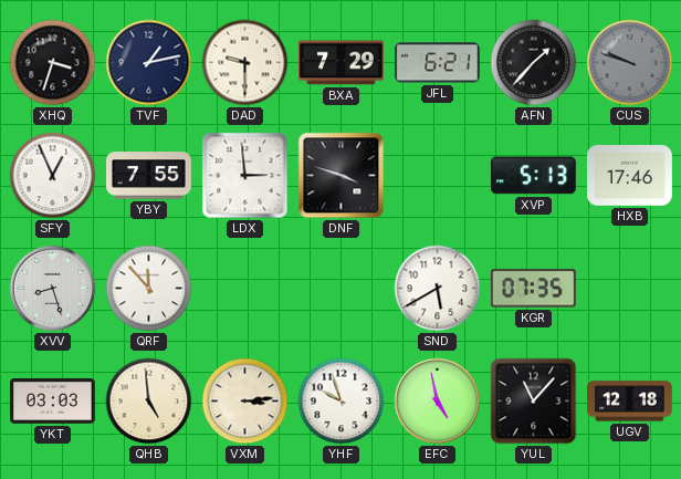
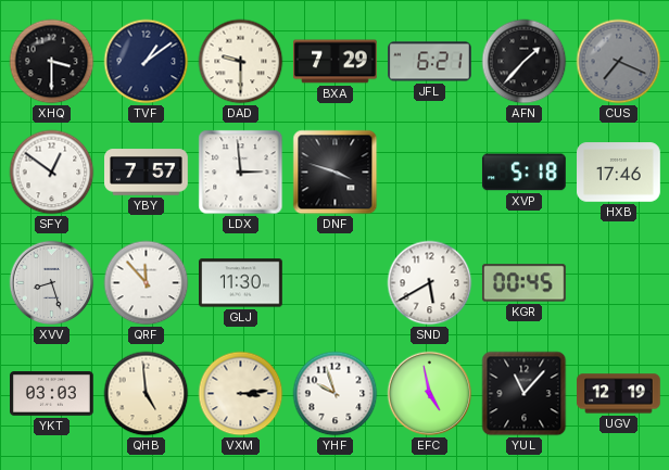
XHQ: 3:33 -> 3:30
TVF: 1:13 -> 1:09
CUS: 9:48 -> 7:19
SFY: 12:56 -> 12:51
YBY: 7:55 -> 7:57
XVP: 5:13 -> 5:18
GLJ: none -> 11:30
KGR: 07:35 -> 00:45
UGV: 12:18 -> 12:19
